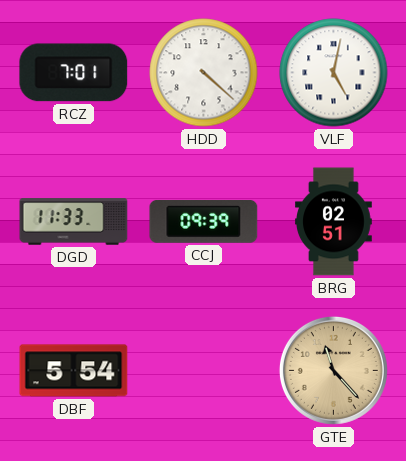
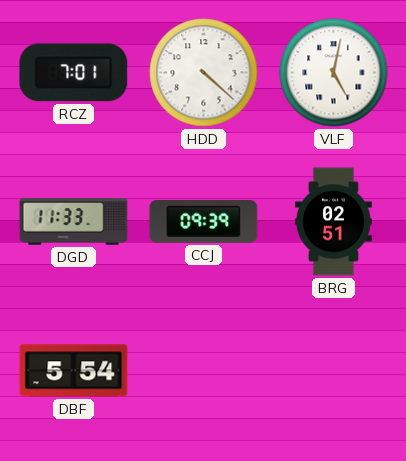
GTE: 11:23 -> none
